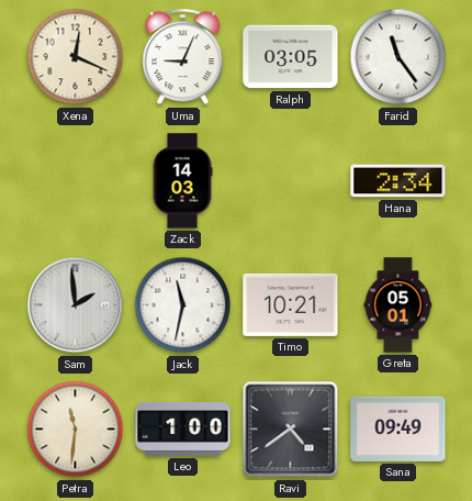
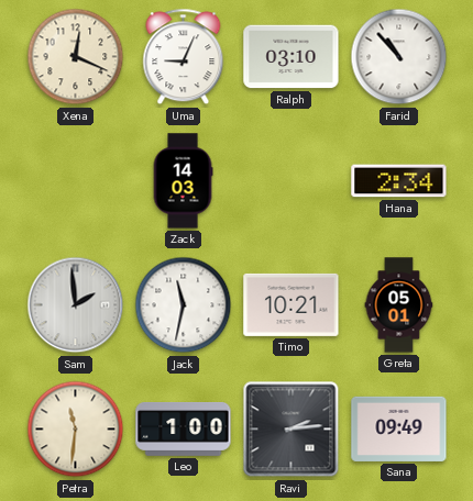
Ralph: 03:05 -> 03:10
Farid: 11:24 -> 10:53
Ravi: 4:39 -> 2:14
